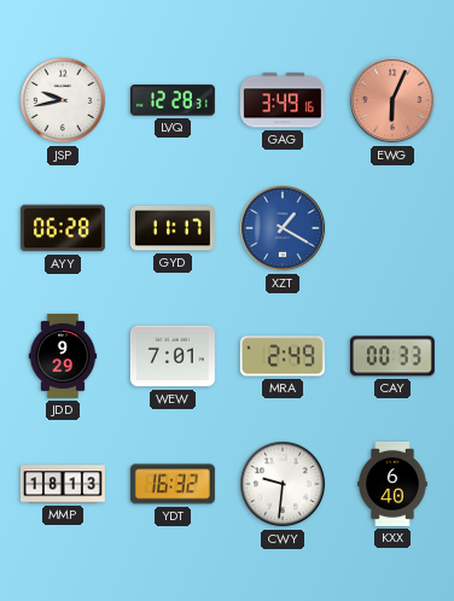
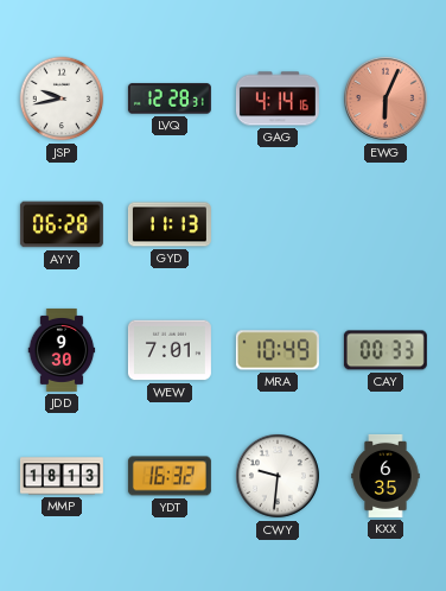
GAG: 3:49 -> 4:14
GYD: 11:17 -> 11:13
XZT: 1:20 -> none
JDD: 9:29 -> 9:30
MRA: 2:49 -> 10:49
KXX: 6:40 -> 6:35
